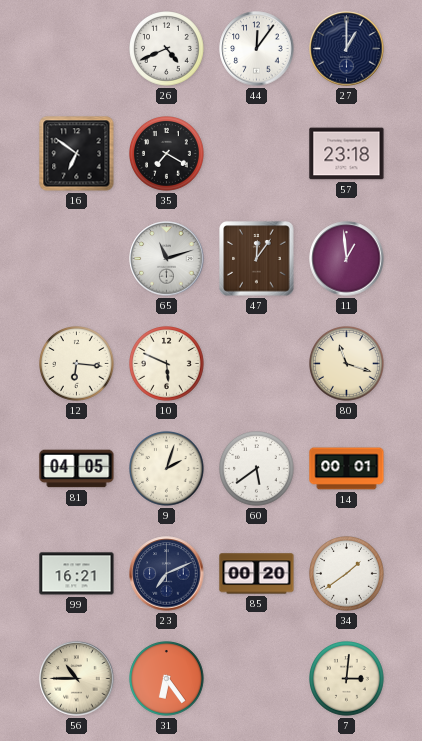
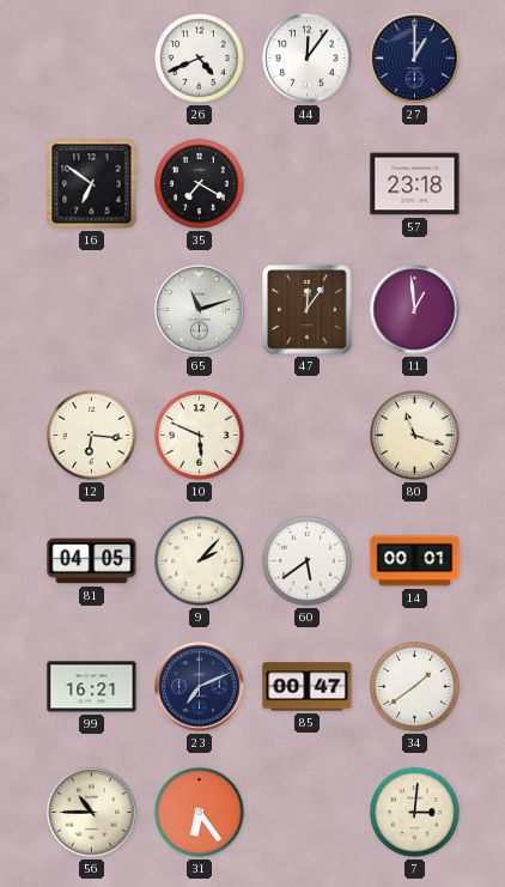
9: 2:03 -> 2:07
85: 00:20 -> 00:47
